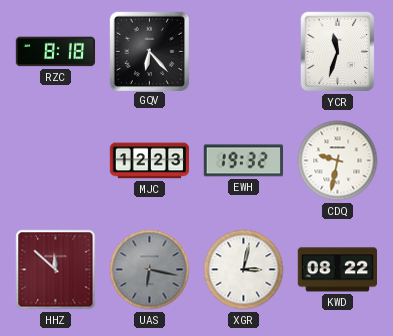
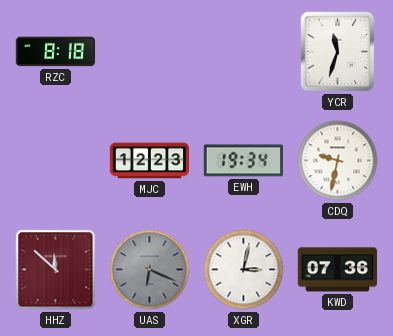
GQV: 6:23 -> none
EWH: 19:32 -> 19:34
UAS: 6:17 -> 6:19
KWD: 08:22 -> 07:36
